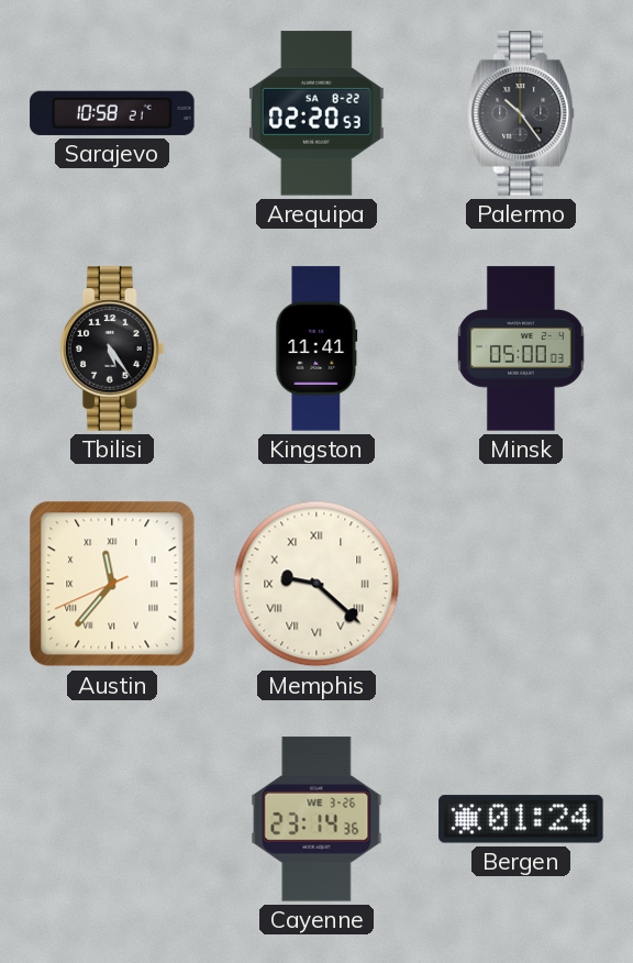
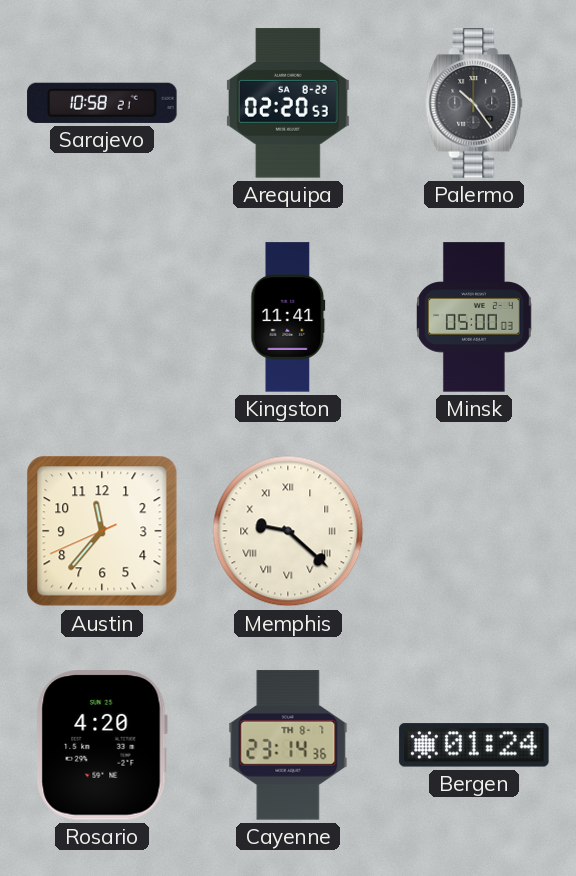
Tbilisi: 5:24 -> none
Austin numerals: Roman -> Arabic
Rosario: none -> 4:20
Cayenne date: WE 3-26 -> TH 8-7
